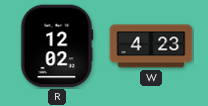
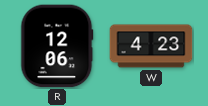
R: 12:02 -> 12:06
